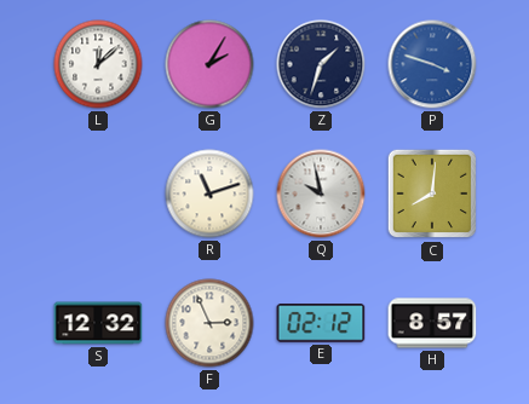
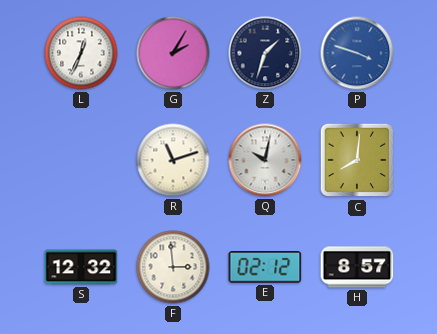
L: 12:08 -> 12:34
Q: 9:58 -> 10:02
F: 2:56 -> 2:59
